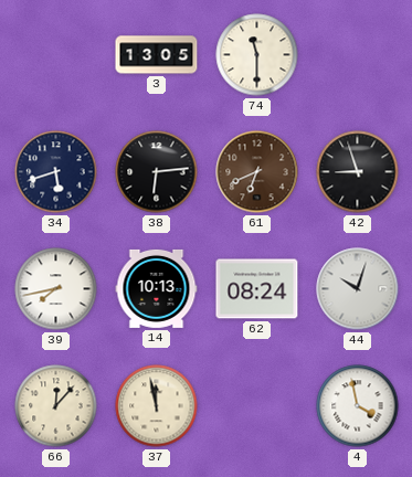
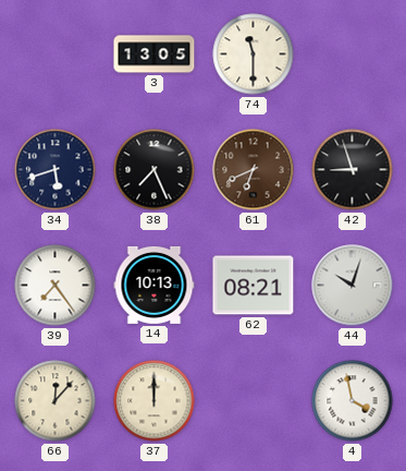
38: 6:14 -> 7:26
39: 7:43 -> 7:24
62: 08:24 -> 08:21
37: 11:58 -> 12:00
